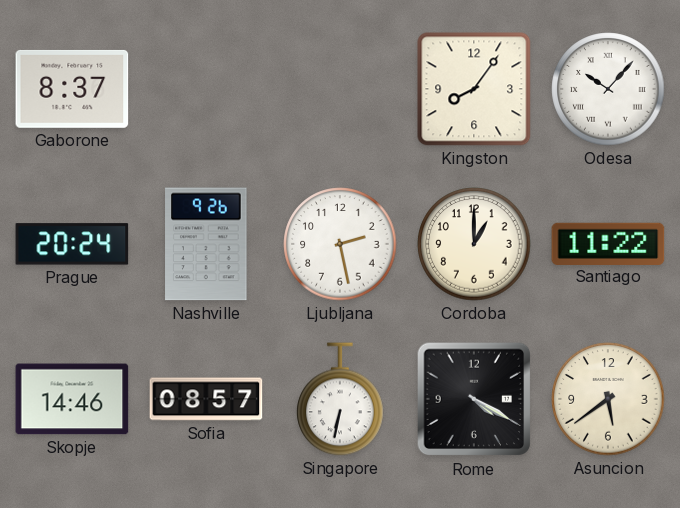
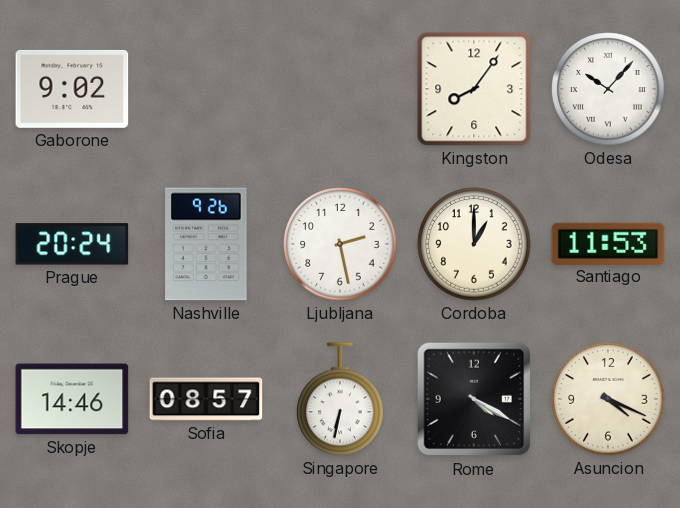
Gaborone: 8:37 -> 9:02
Santiago: 11:22 -> 11:53
Asuncion: 5:39 -> 4:19
